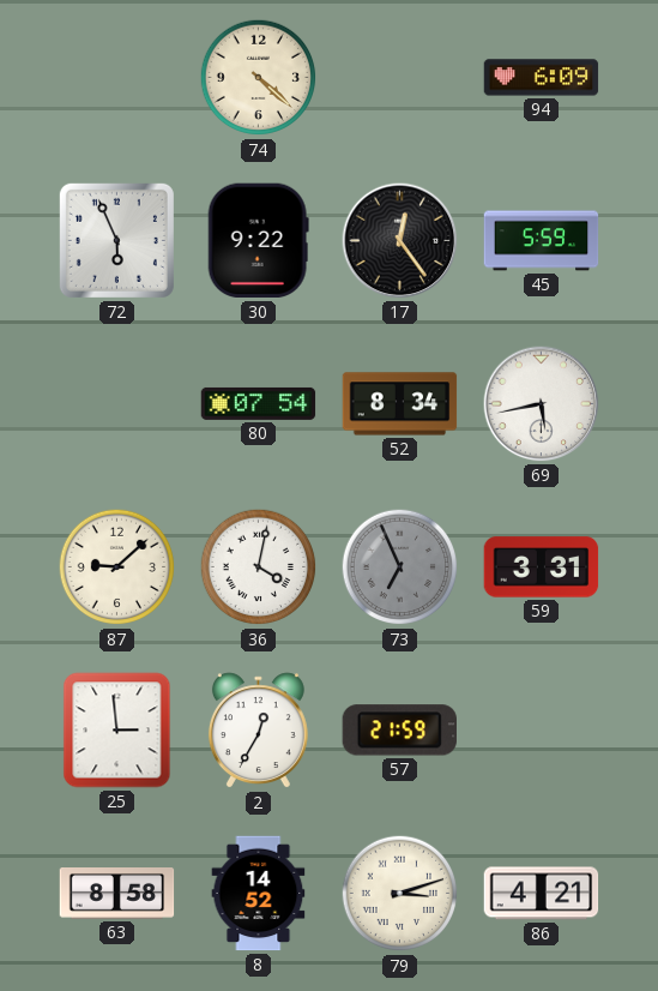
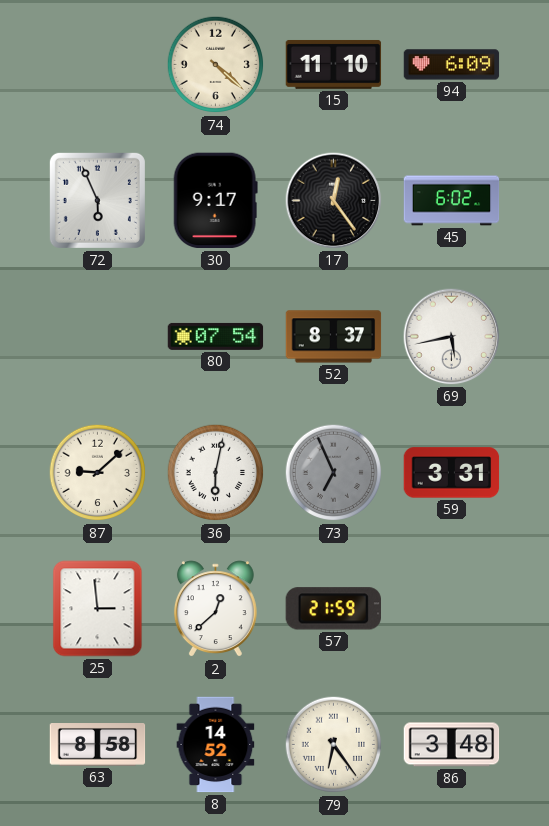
15: none -> 11:10
30: 9:22 -> 9:17
45: 5:59 -> 6:02
52: 8:34 -> 8:37
36: 4:02 -> 6:02
2: 12:35 -> 12:38
79: 3:12 -> 6:24
86: 4:21 -> 3:48
